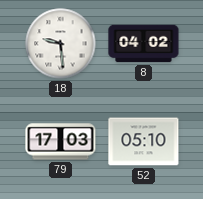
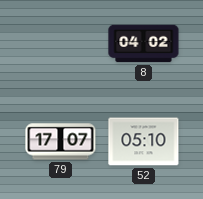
18: 9:29 -> none
79: 17:03 -> 17:07
